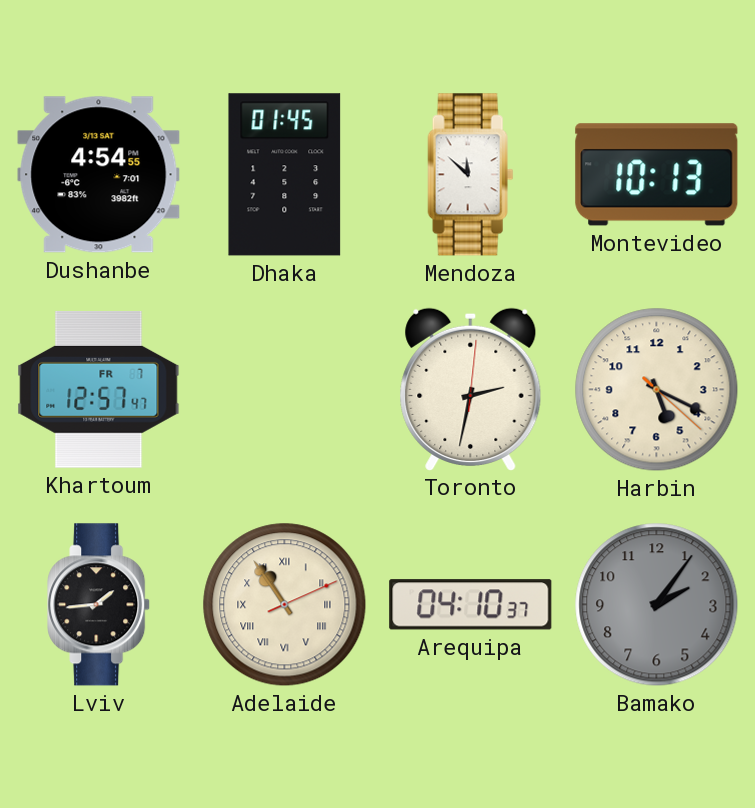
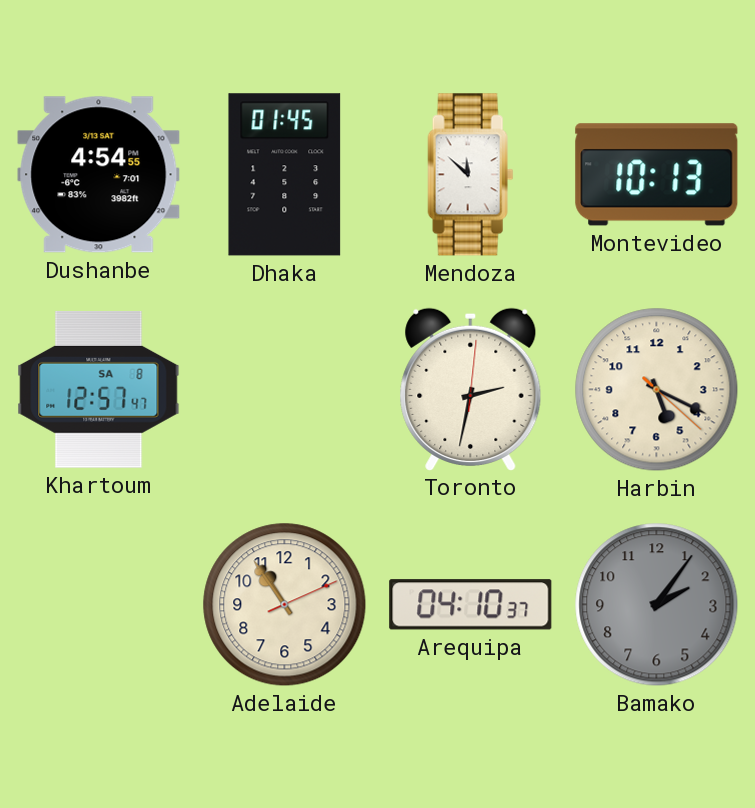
Khartoum date: FR 7 -> SA 8
Lviv: 1:44 -> none
Adelaide numerals: Roman -> Arabic
